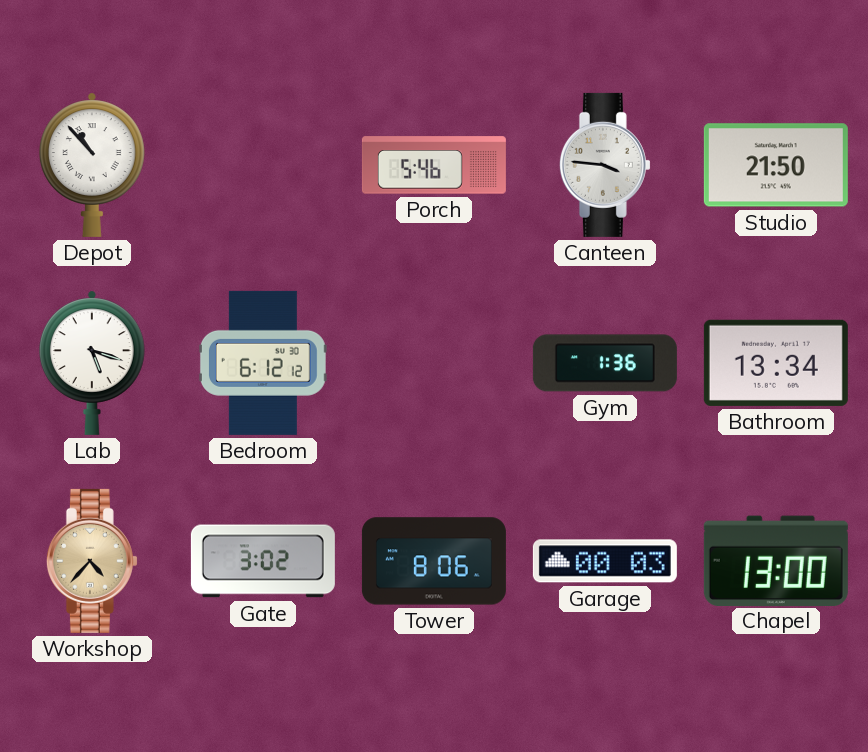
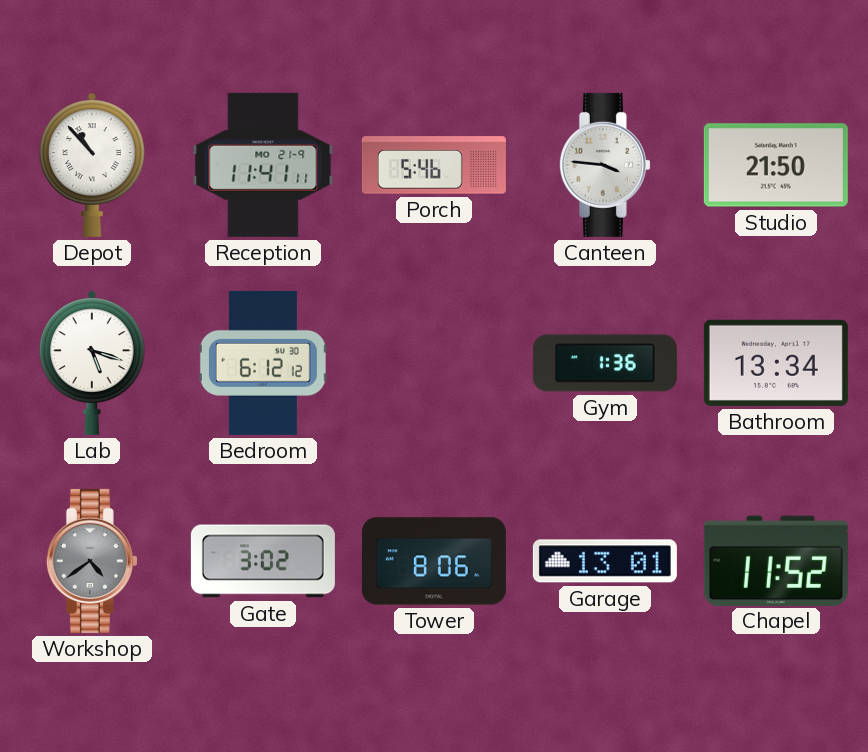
Reception: none -> 11:41
Workshop: 4:37 -> 4:39
Workshop dial: champagne -> grey
Garage: 00:03 -> 13:01
Chapel: 13:00 -> 11:52
